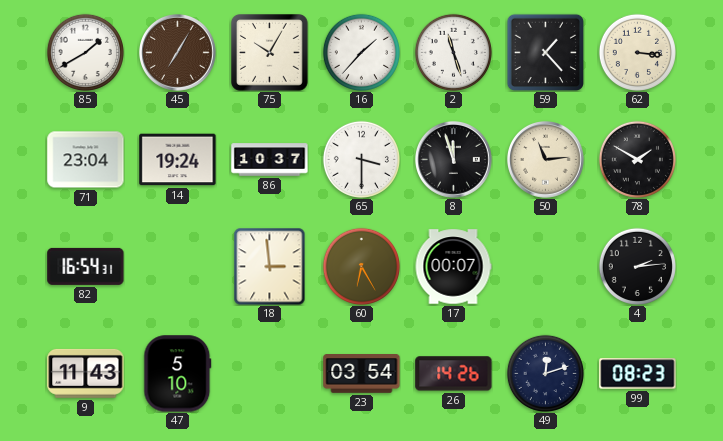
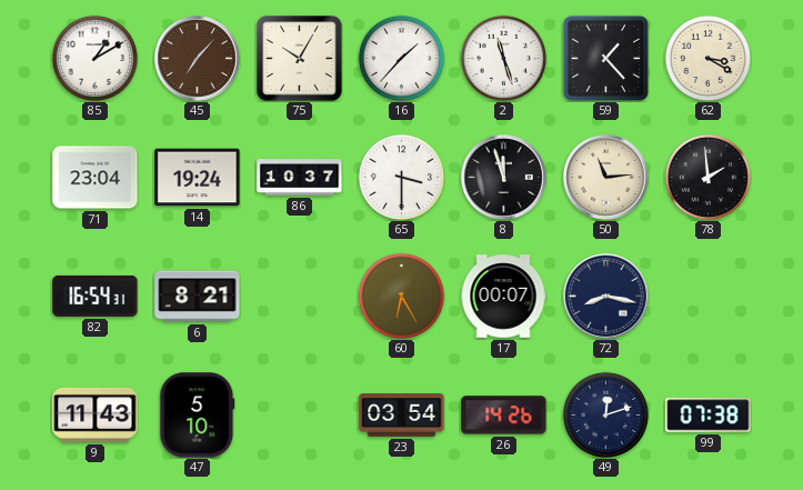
85: 1:40 -> 1:10
45: 7:05 -> 7:07
62: 3:16 -> 3:20
78: 1:50 -> 1:59
6: none -> 8:21
18: 2:59 -> none
72: none -> 8:17
4: 2:14 -> none
99: 08:23 -> 07:38
